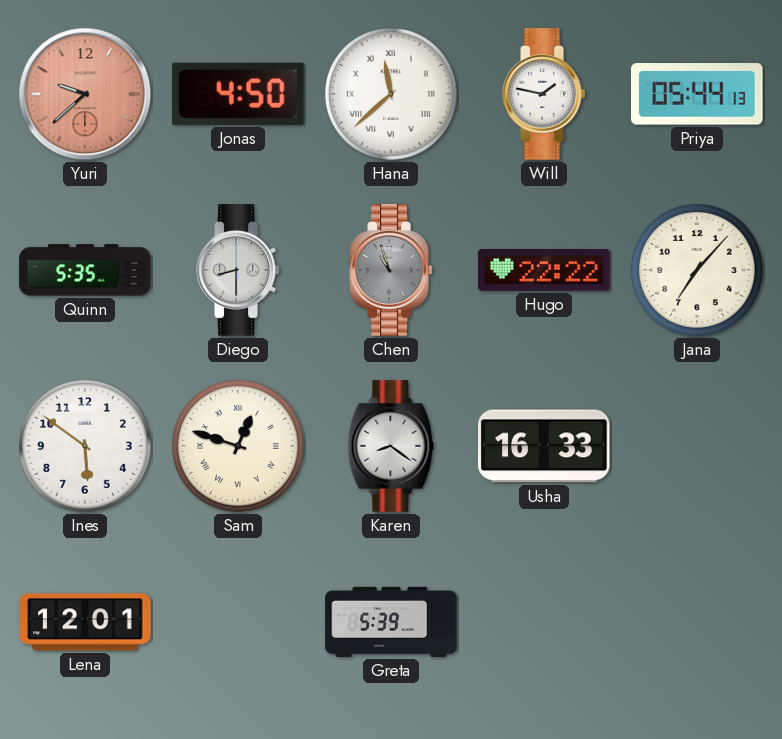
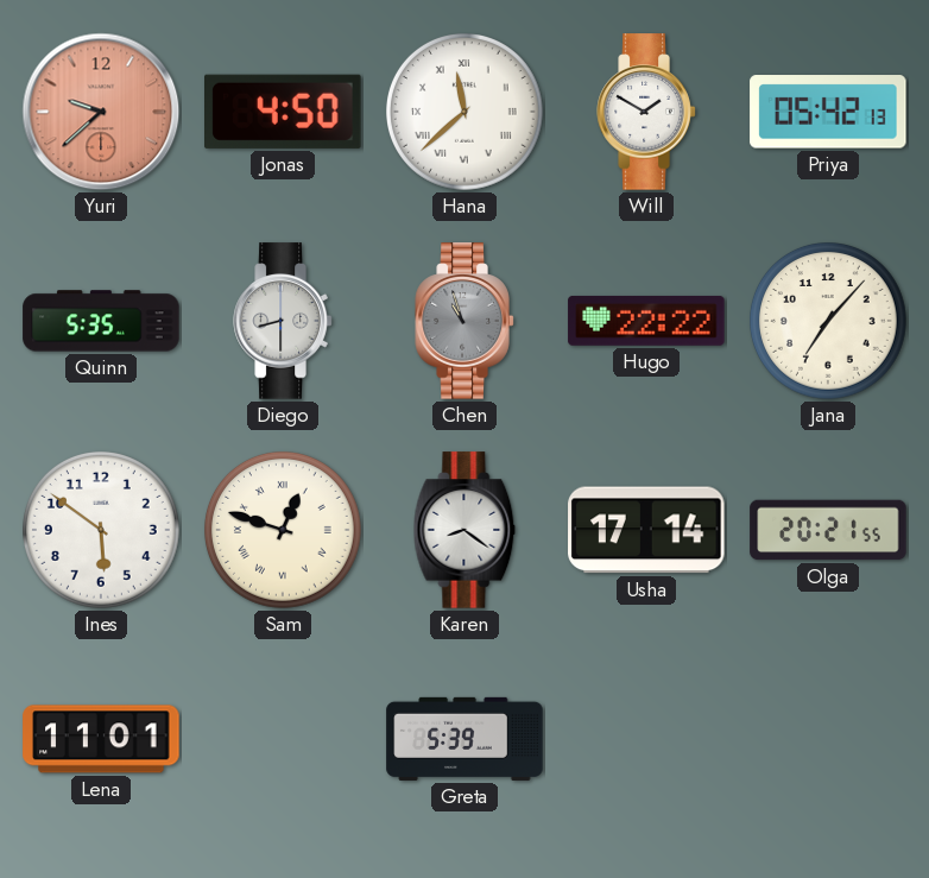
Will: 1:47 -> 1:50
Priya: 05:44 -> 05:42
Usha: 16:33 -> 17:14
Olga: none -> 20:21
Lena: 12:01 -> 11:01
